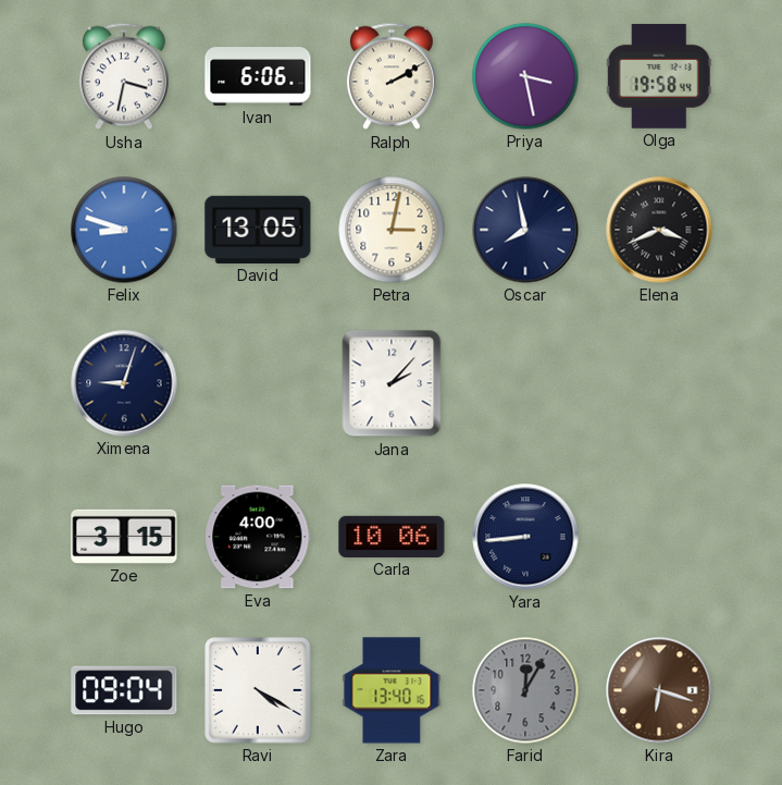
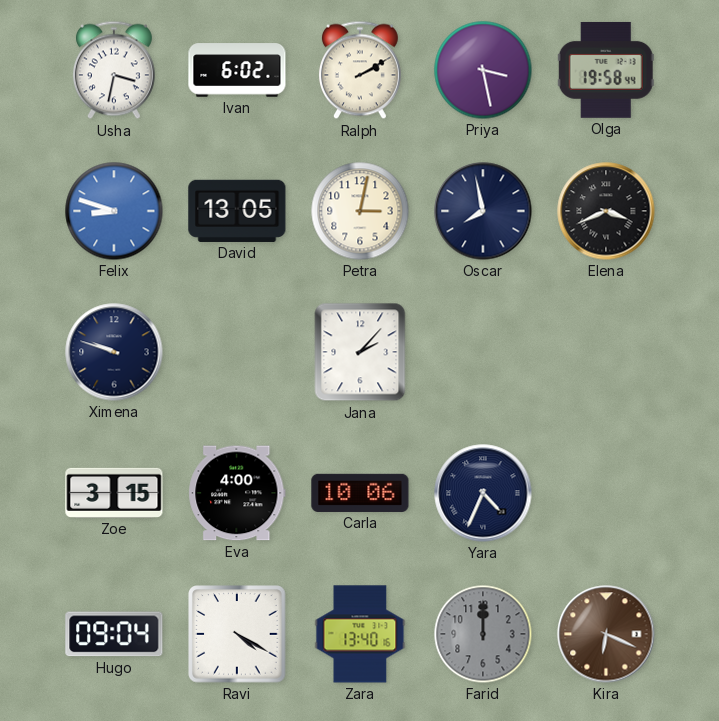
Ivan: 6:06 -> 6:02
Ximena: 9:03 -> 9:48
Yara: 8:44 -> 4:34
Farid: 12:05 -> 12:00
Kira: 6:18 -> 6:19
